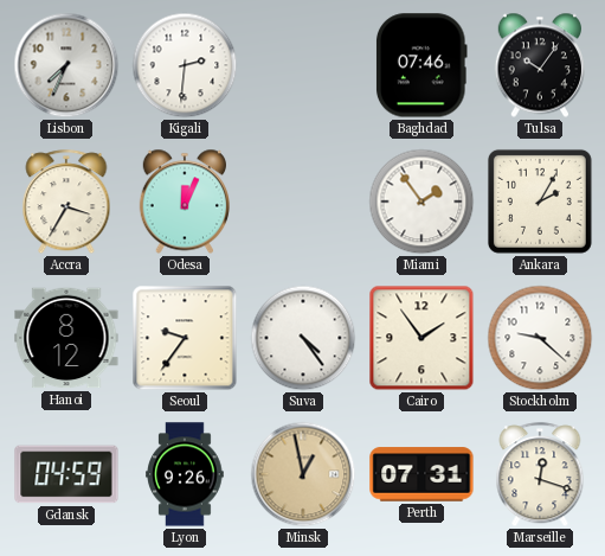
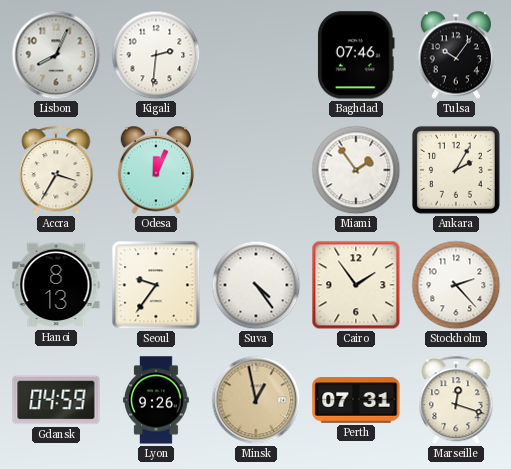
Lisbon: 7:34 -> 8:04
Hanoi: 8:12 -> 8:13
Stockholm: 9:22 -> 2:23
